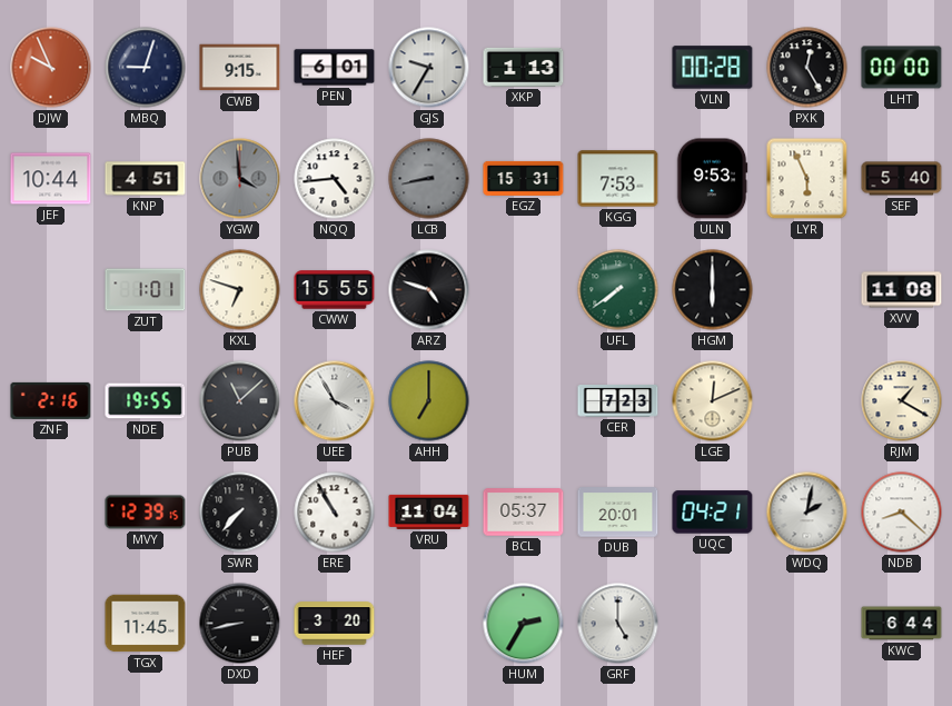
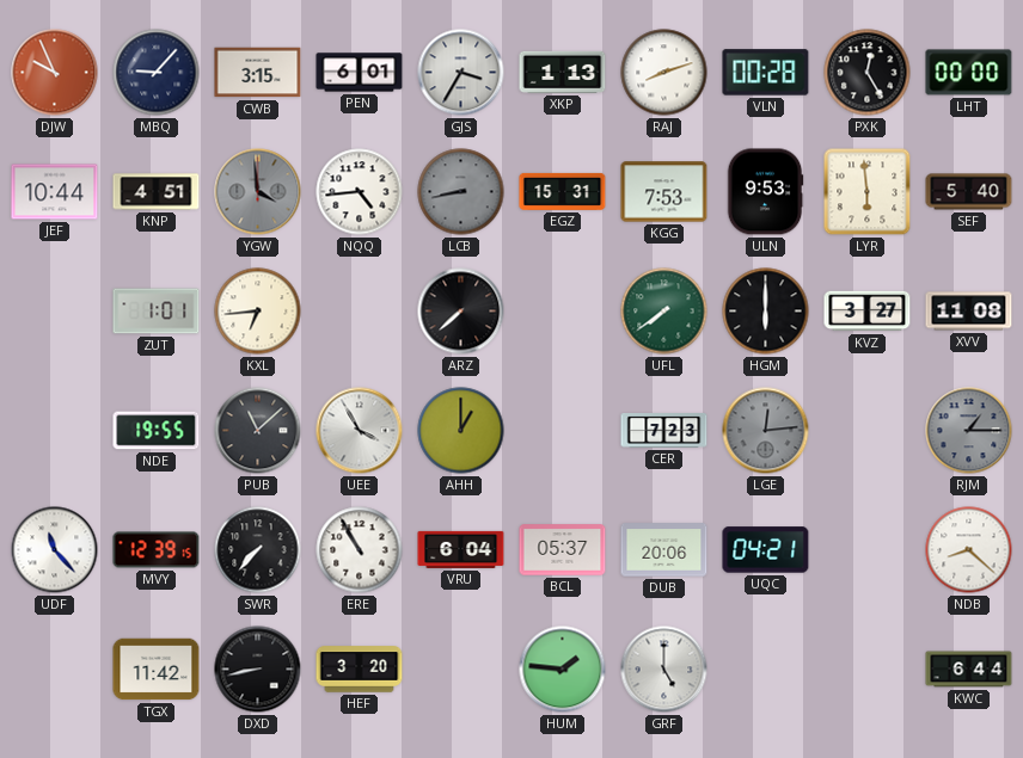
MBQ: 9:03 -> 9:07
CWB: 9:15 -> 3:15
GJS: 9:35 -> 3:35
RAJ: none -> 8:12
LYR: 5:56 -> 5:59
KXL: 6:48 -> 6:44
CWW: 15:55 -> none
ARZ: 4:48 -> 7:38
KVZ: none -> 3:27
ZNF: 2:16 -> none
AHH: 7:00 -> 1:00
LGE: 12:11 -> 12:14
LGE dial: cream -> grey
RJM: 1:20 -> 1:15
RJM dial: cream -> grey
UDF: none -> 11:23
VRU: 11:04 -> 6:04
DUB: 20:01 -> 20:06
WDQ: 2:02 -> none
TGX: 11:45 -> 11:42
HUM: 2:35 -> 1:46
